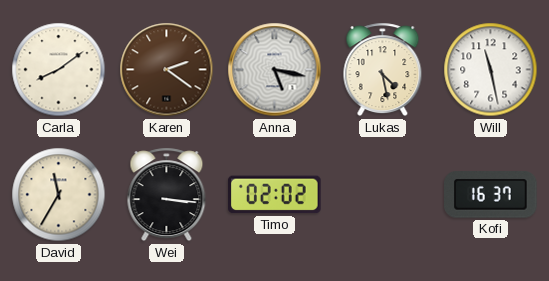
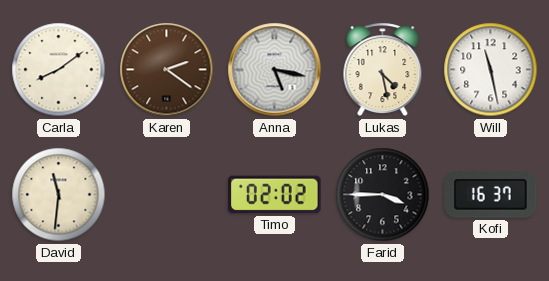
David: 11:35 -> 11:31
Wei: 3:16 -> none
Farid: none -> 3:45
